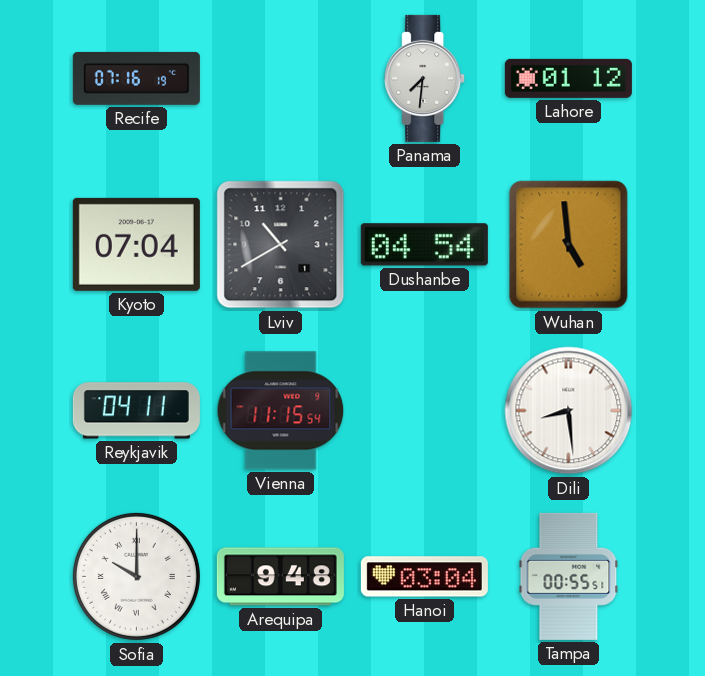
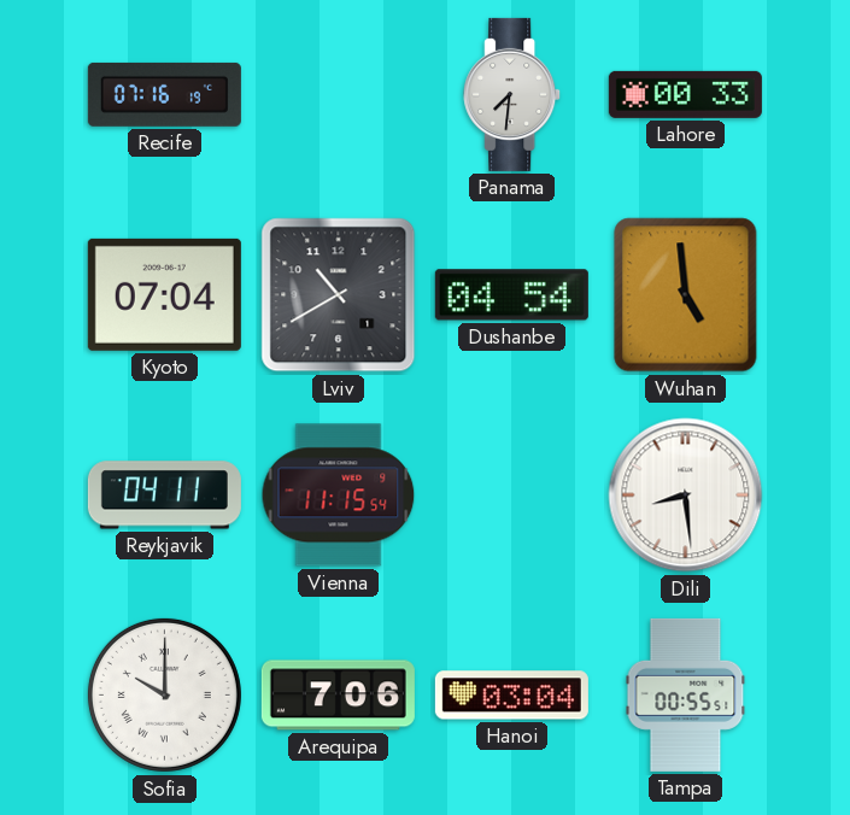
Lahore: 01:12 -> 00:33
Arequipa: 9:48 -> 7:06
